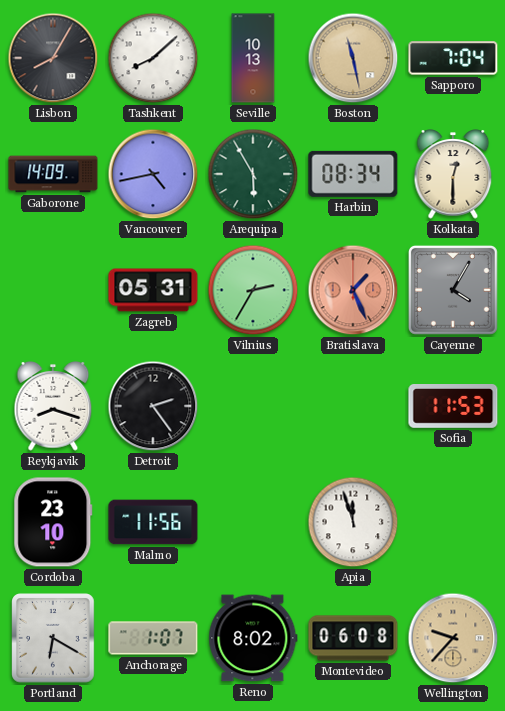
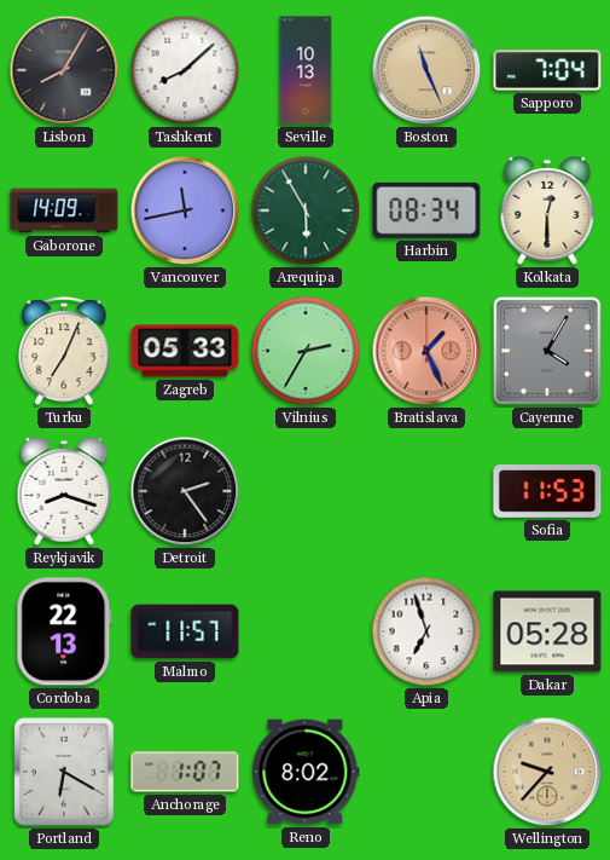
Boston: 11:28 -> 11:26
Vancouver: 4:43 -> 11:43
Turku: none -> 7:04
Zagreb: 05:31 -> 05:33
Cordoba: 23:10 -> 22:13
Malmo: 11:56 -> 11:57
Apia: 11:57 -> 6:57
Dakar: none -> 05:28
Montevideo: 06:08 -> none
